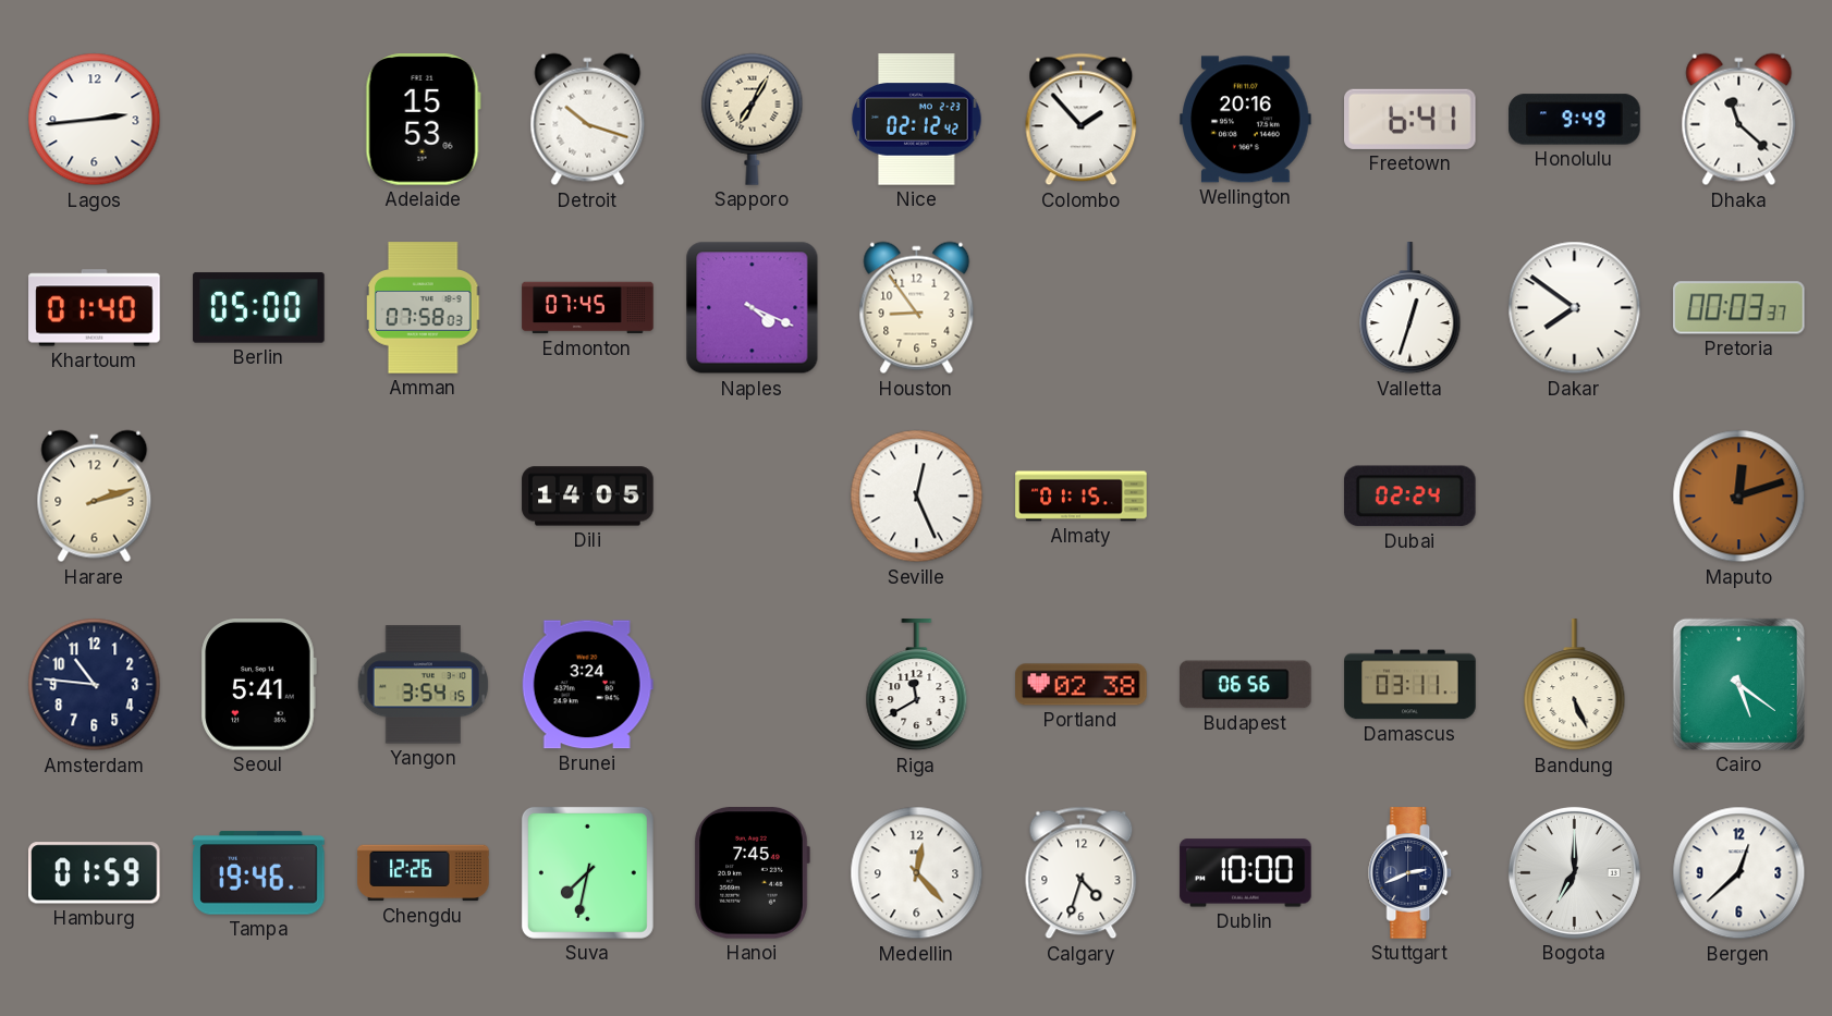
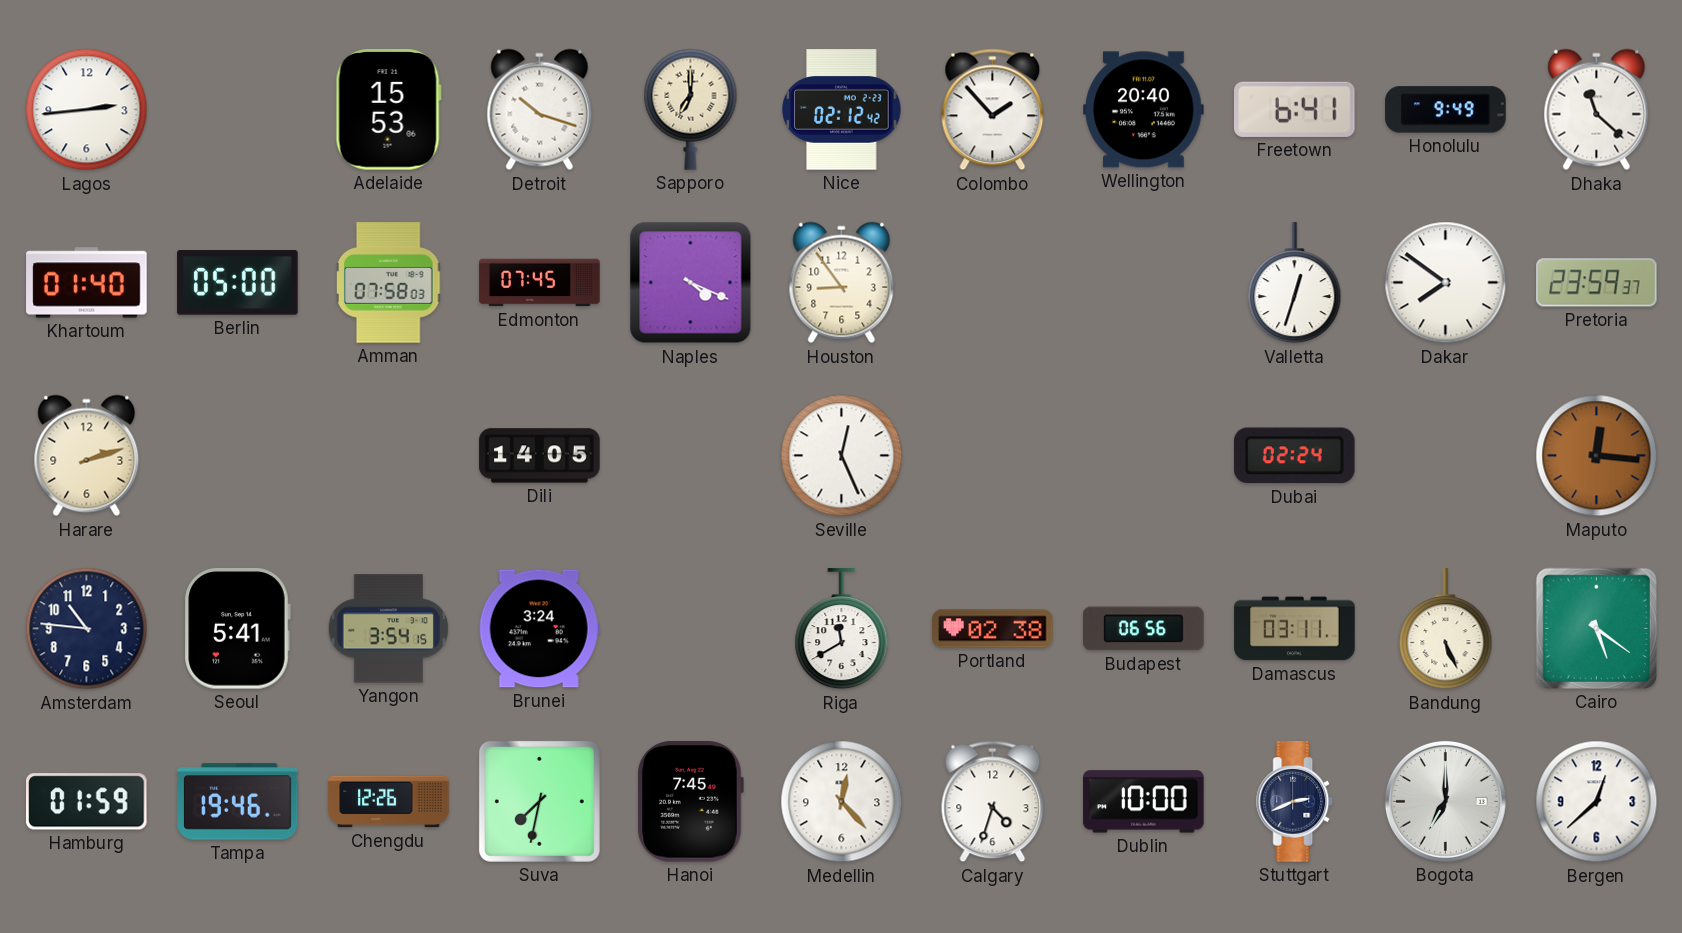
Sapporo: 7:05 -> 7:00
Wellington: 20:16 -> 20:40
Pretoria: 00:03 -> 23:59
Almaty: 01:15 -> none
Maputo: 12:12 -> 12:16
